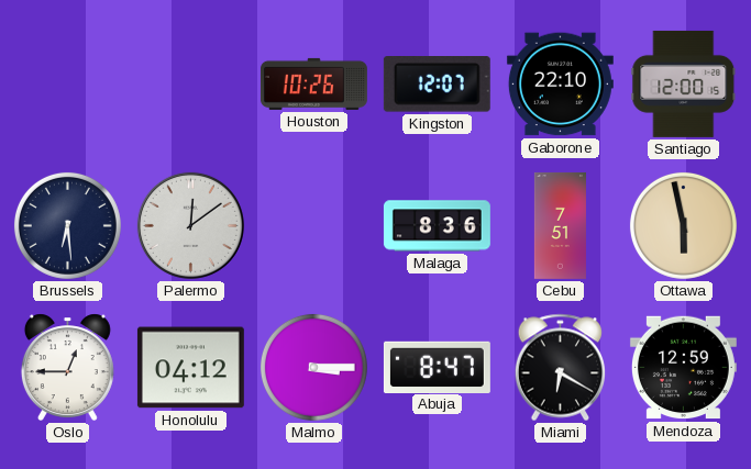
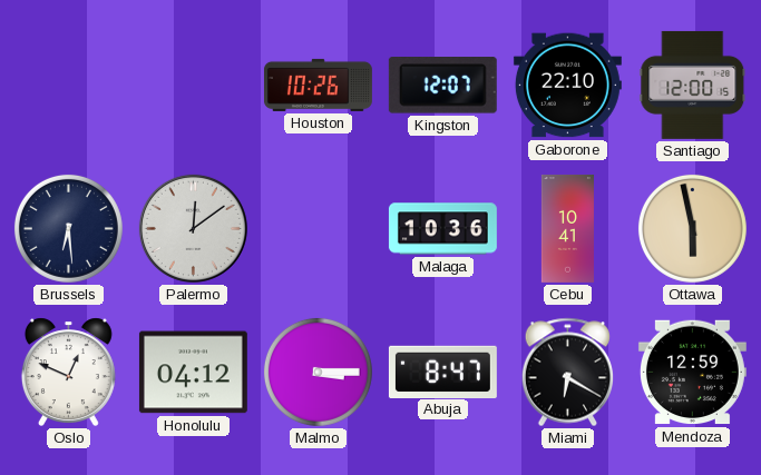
Malaga: 8:36 -> 10:36
Cebu: 7:51 -> 10:41
Oslo: 12:45 -> 12:49
